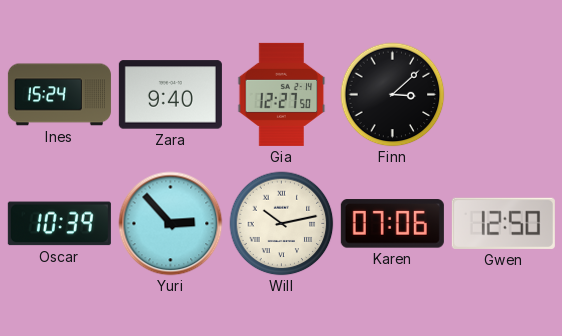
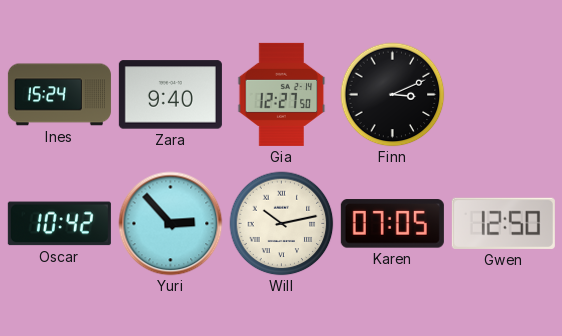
Finn: 3:08 -> 3:11
Oscar: 10:39 -> 10:42
Karen: 07:06 -> 07:05
